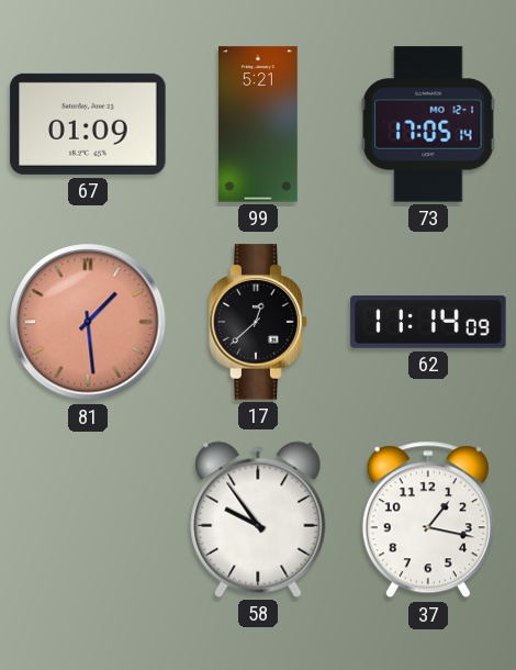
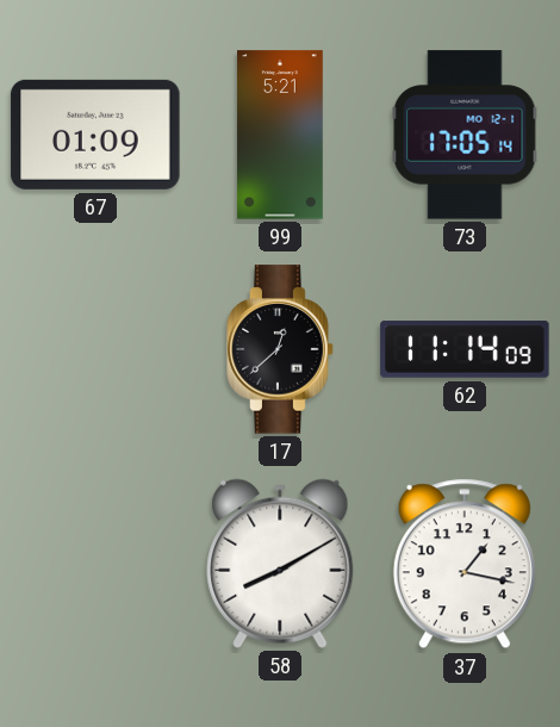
81: 1:29 -> none
58: 9:54 -> 8:10
